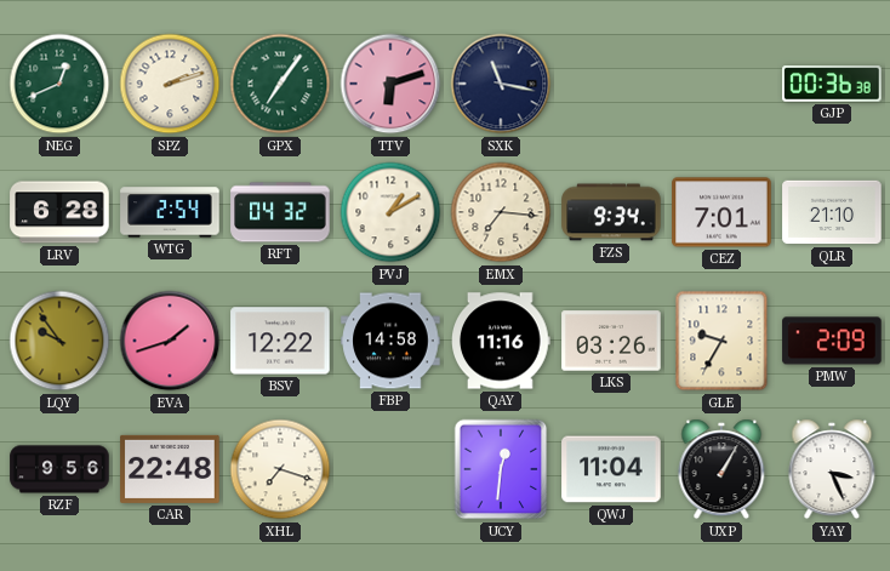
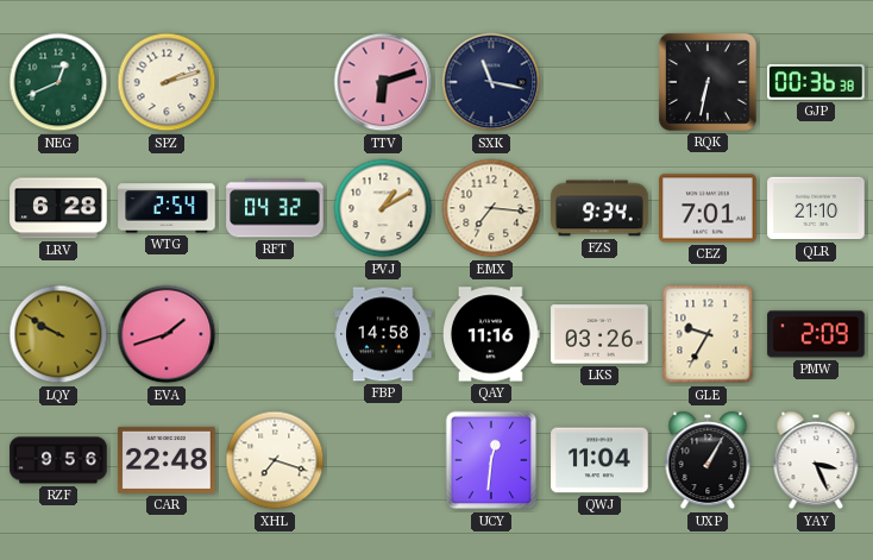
GPX: 7:06 -> none
RQK: none -> 6:32
LQY: 9:54 -> 9:50
BSV: 12:22 -> none
